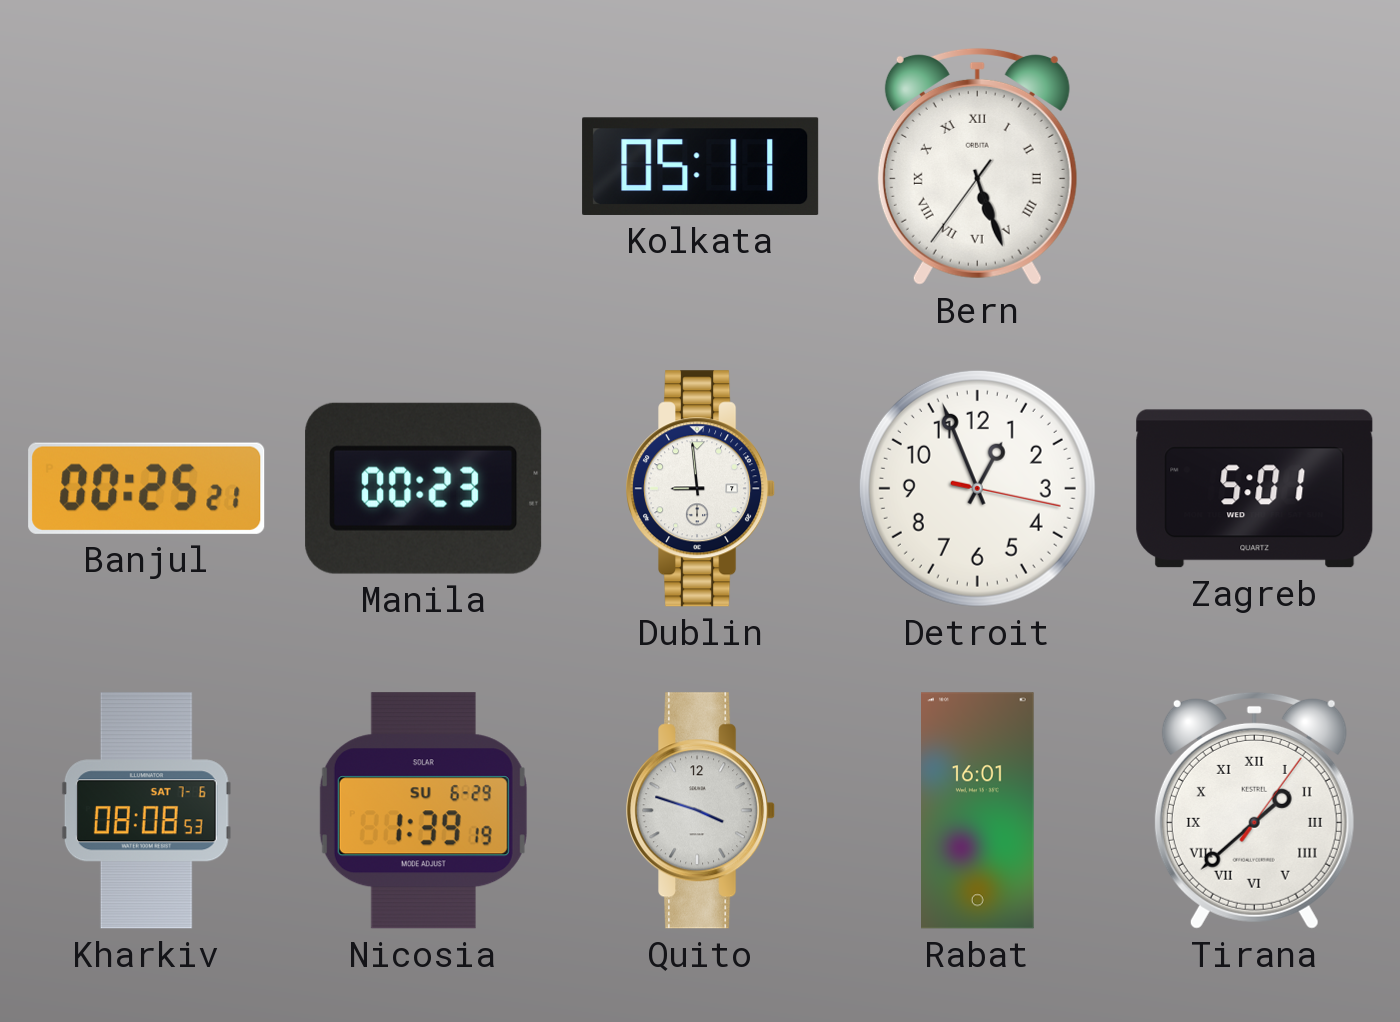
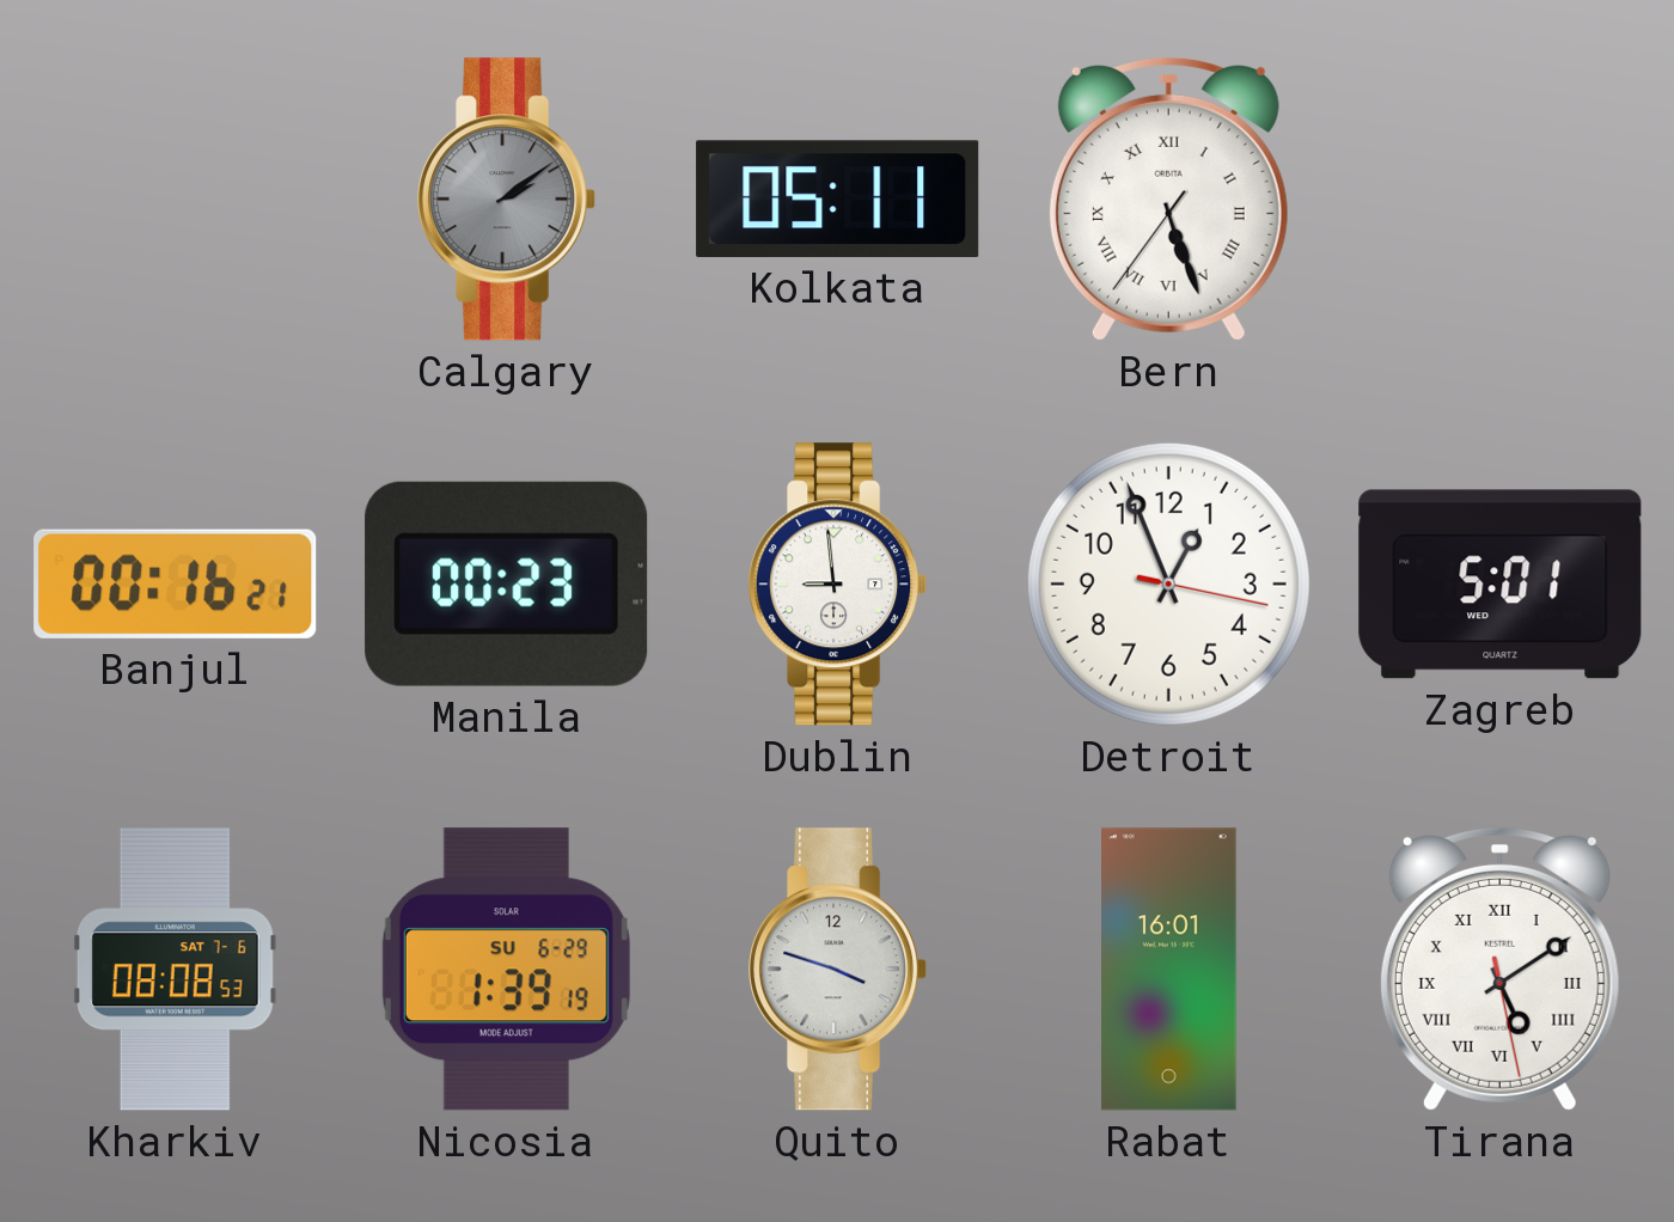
Calgary: none -> 2:09
Banjul: 00:25 -> 00:16
Tirana: 1:38 -> 5:09
